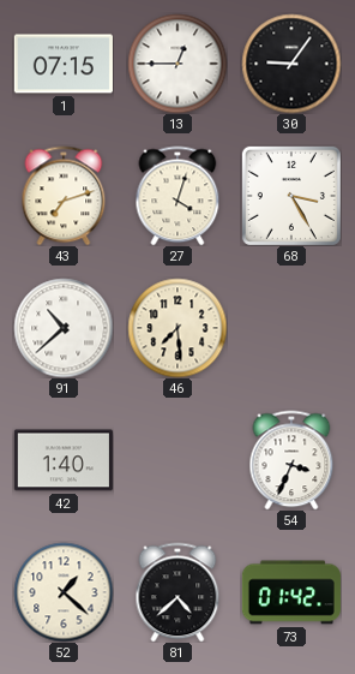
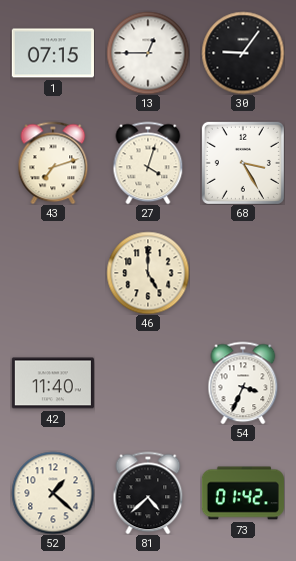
91: 10:38 -> none
46: 7:29 -> 5:00
42: 1:40 -> 11:40
